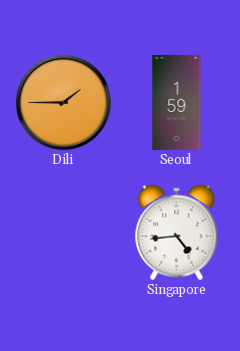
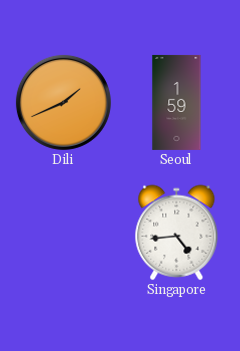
Dili: 1:45 -> 1:41
